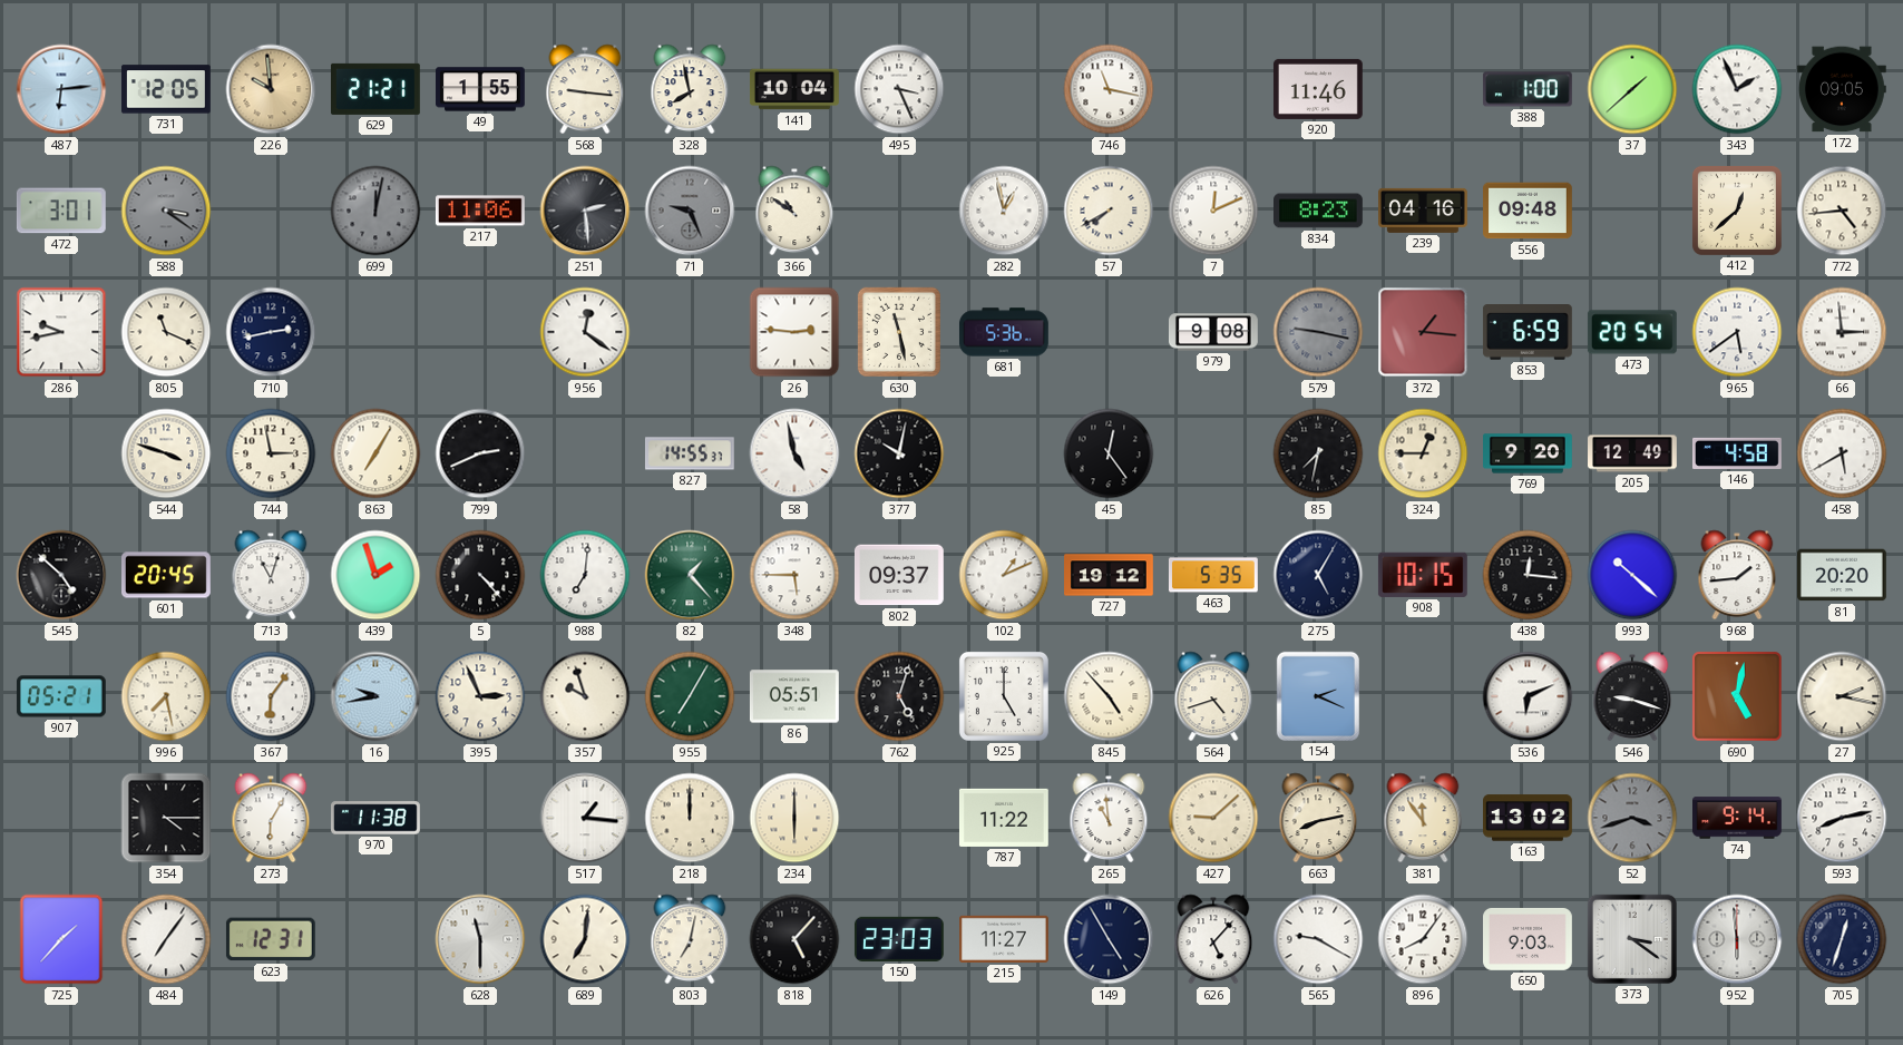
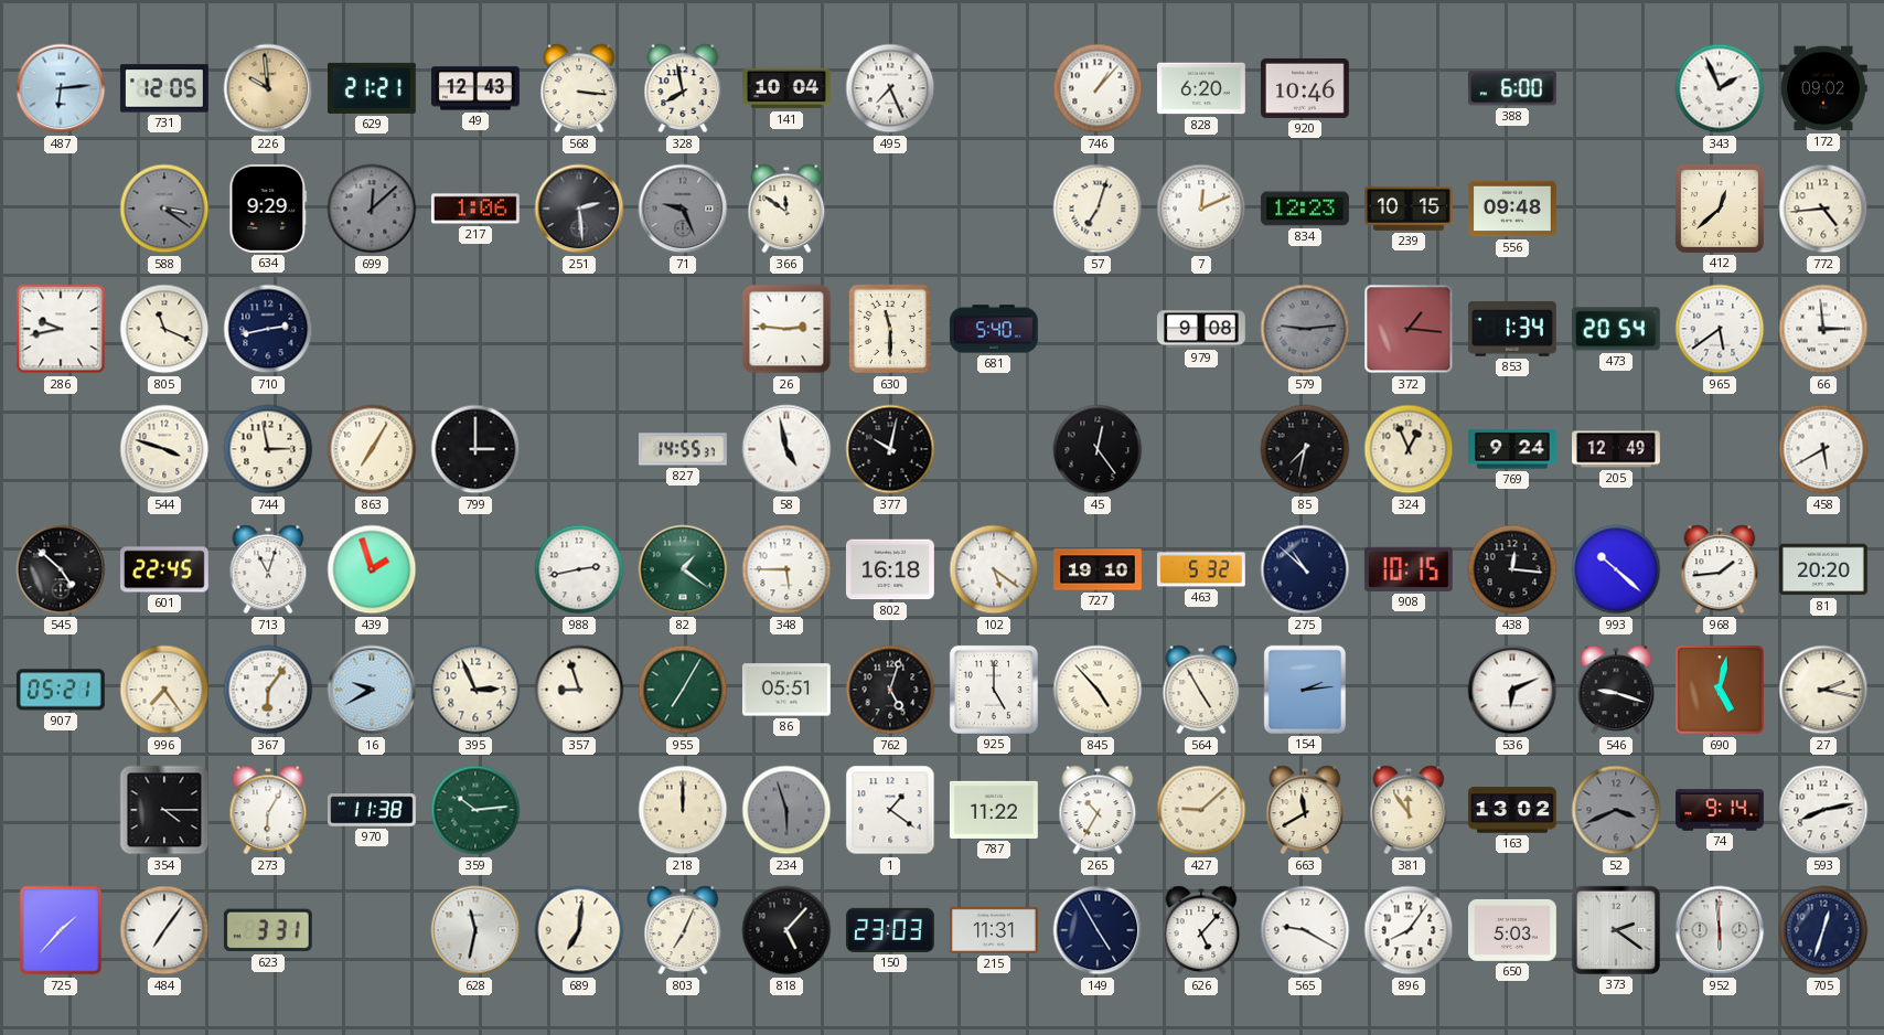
49: 1:55 -> 12:43
568: 9:16 -> 3:16
495: 3:26 -> 7:26
746: 11:17 -> 1:07
828: none -> 6:20
920: 11:46 -> 10:46
388: 1:00 -> 6:00
37: 1:38 -> none
172: 09:05 -> 09:02
472: 3:01 -> none
634: none -> 9:29
699: 12:02 -> 12:08
217: 11:06 -> 1:06
366: 10:51 -> 11:51
282: 12:58 -> none
57: 7:40 -> 7:03
834: 8:23 -> 12:23
239: 04:16 -> 10:15
956: 12:21 -> none
630: 11:28 -> 11:30
681: 5:36 -> 5:40
579: 9:17 -> 9:14
853: 6:59 -> 1:34
799: 2:41 -> 3:00
324: 12:45 -> 12:56
769: 9:20 -> 9:24
146: 4:58 -> none
601: 20:45 -> 22:45
5: 4:23 -> none
988: 7:01 -> 2:43
82: 1:23 -> 1:21
802: 09:37 -> 16:18
102: 1:11 -> 5:21
727: 19:12 -> 19:10
463: 5:35 -> 5:32
275: 5:05 -> 10:52
996: 7:28 -> 7:24
16: 9:43 -> 9:40
357: 9:57 -> 8:57
564: 4:42 -> 4:55
154: 2:19 -> 2:14
359: none -> 10:14
517: 1:16 -> none
234: 6:00 -> 5:57
234 dial: cream -> grey
1: none -> 1:21
265: 10:59 -> 10:35
663: 8:13 -> 11:40
52: 3:42 -> 3:41
623: 12:31 -> 3:31
628: 11:30 -> 11:32
803: 7:02 -> 7:04
215: 11:27 -> 11:31
650: 9:03 -> 5:03
373: 3:21 -> 2:21
